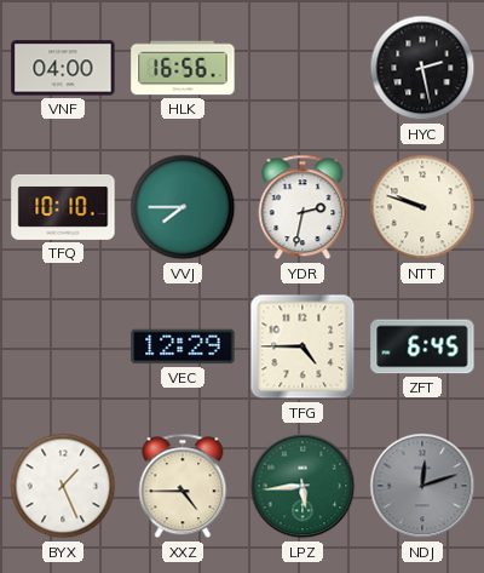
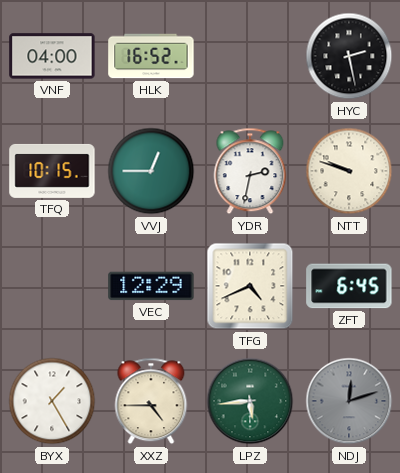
HLK: 16:56 -> 16:52
TFQ: 10:10 -> 10:15
VVJ: 7:45 -> 12:45
TFG: 4:45 -> 4:41
BYX: 1:26 -> 1:25
